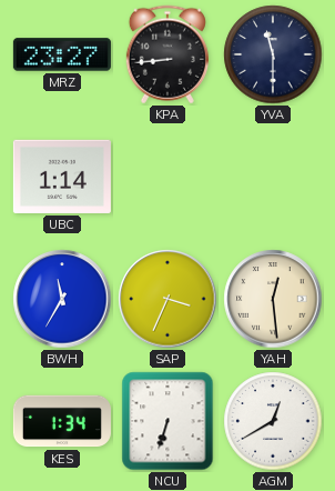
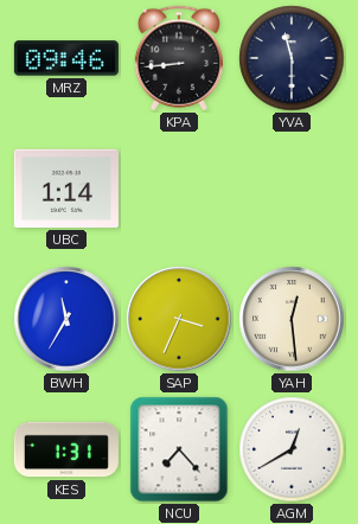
MRZ: 23:27 -> 09:46
KES: 1:34 -> 1:31
NCU: 6:33 -> 7:23
